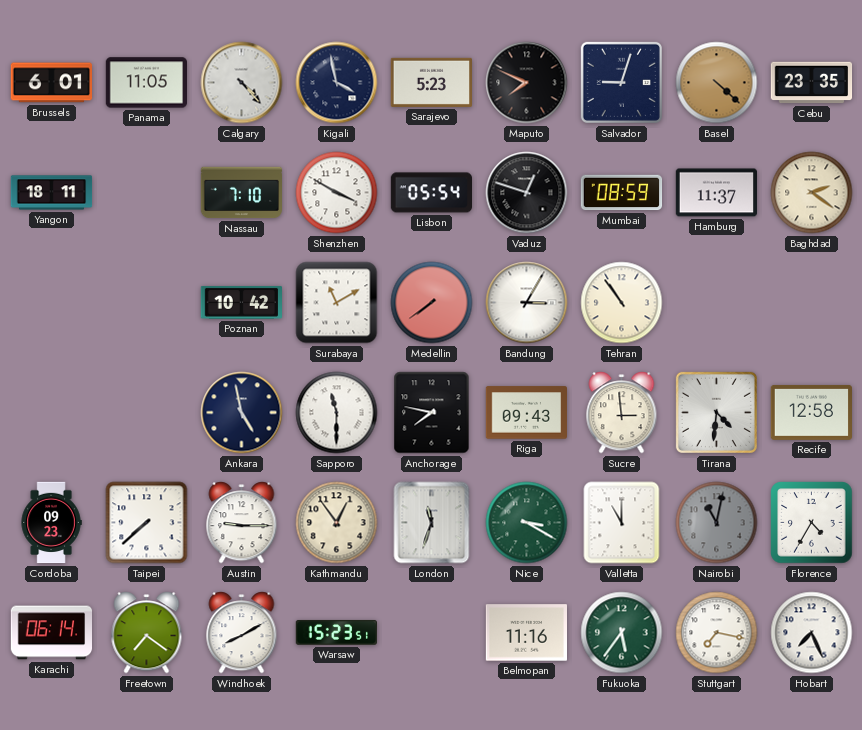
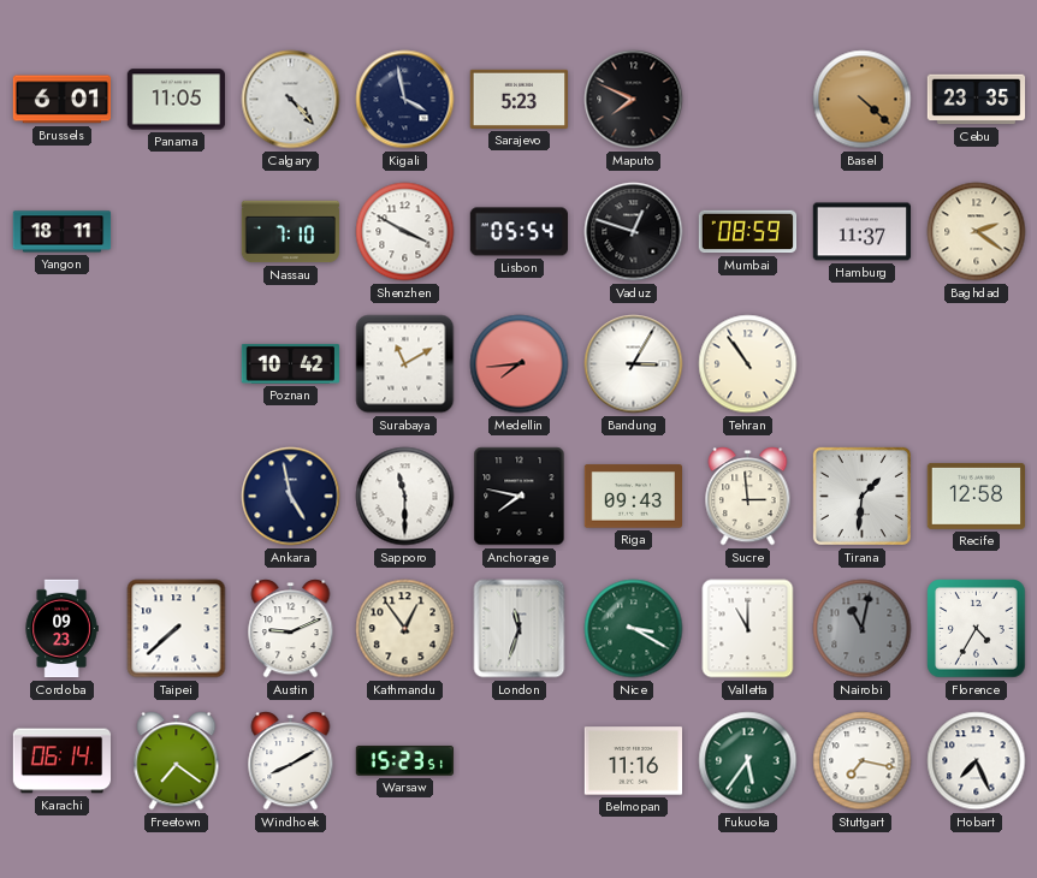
Salvador: 9:03 -> none
Medellin: 7:39 -> 7:44
Tirana: 4:31 -> 1:31
Austin: 9:15 -> 9:11
